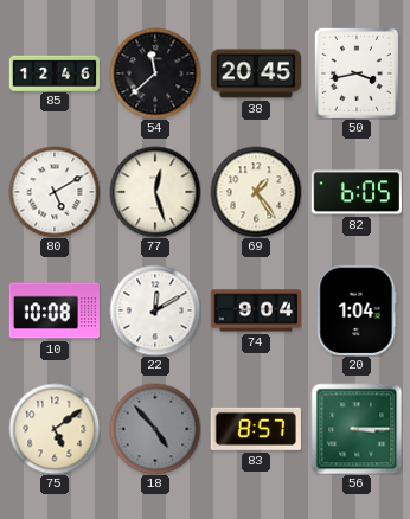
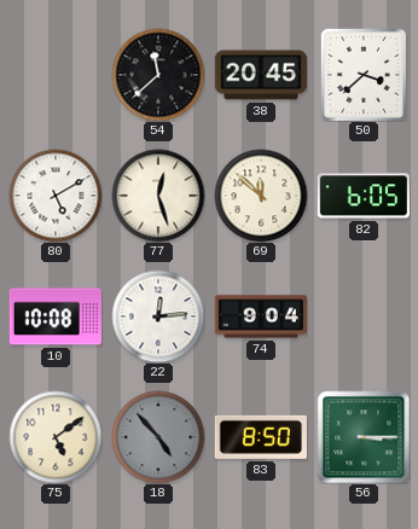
85: 12:46 -> none
50: 3:43 -> 3:38
69: 1:24 -> 11:52
22: 12:10 -> 12:14
20: 1:04 -> none
83: 8:57 -> 8:50
